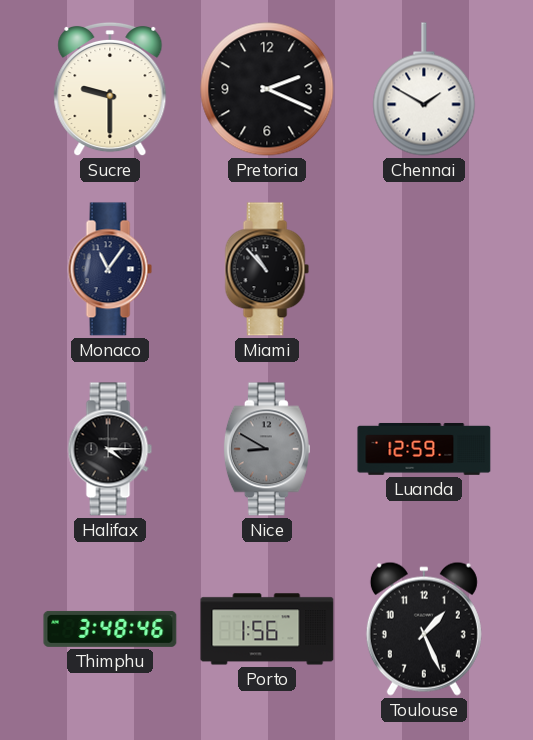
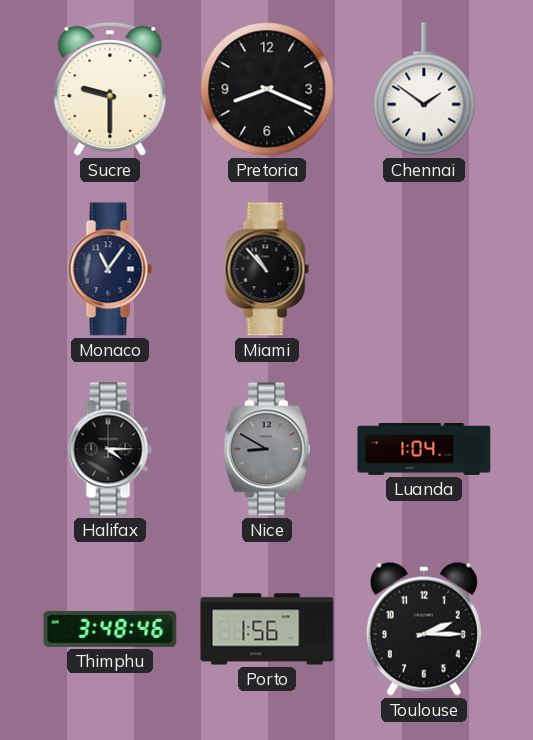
Pretoria: 2:19 -> 8:19
Chennai: 1:50 -> 1:51
Luanda: 12:59 -> 1:04
Toulouse: 1:26 -> 2:15
